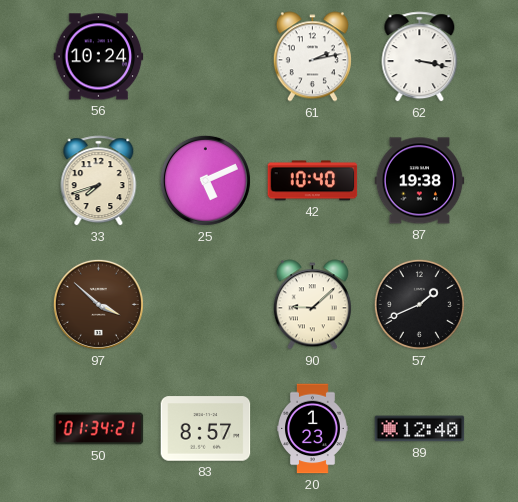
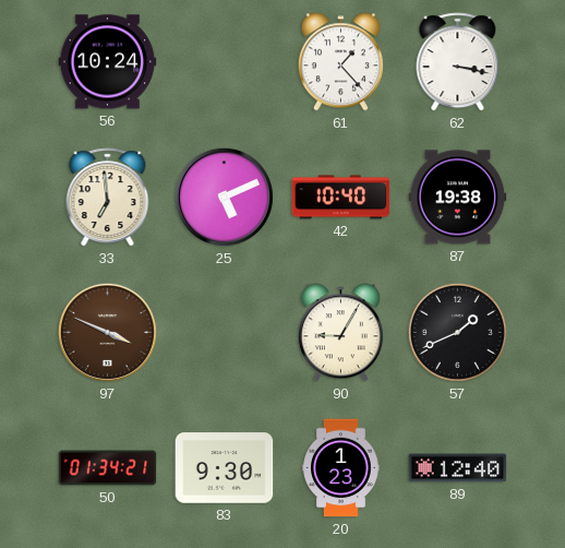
61: 2:13 -> 1:23
33: 7:42 -> 6:59
97: 3:52 -> 3:49
90: 9:08 -> 9:05
83: 8:57 -> 9:30
